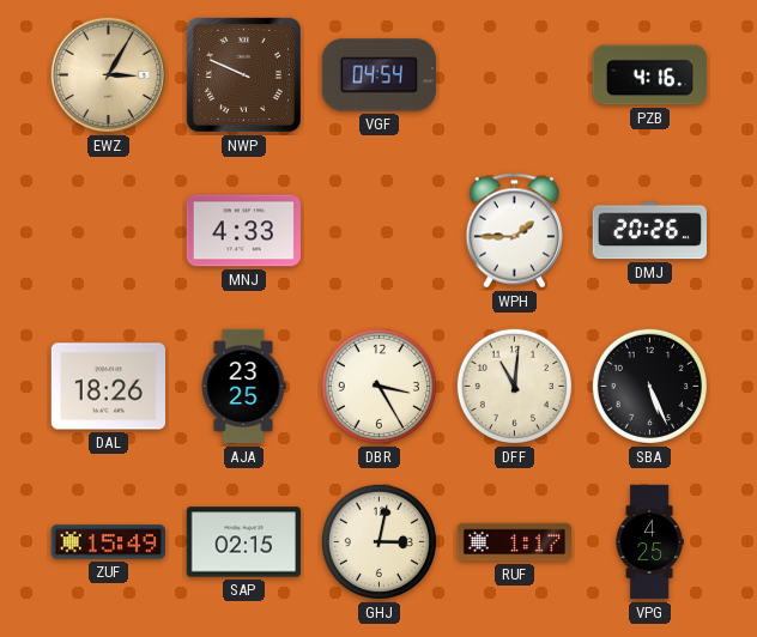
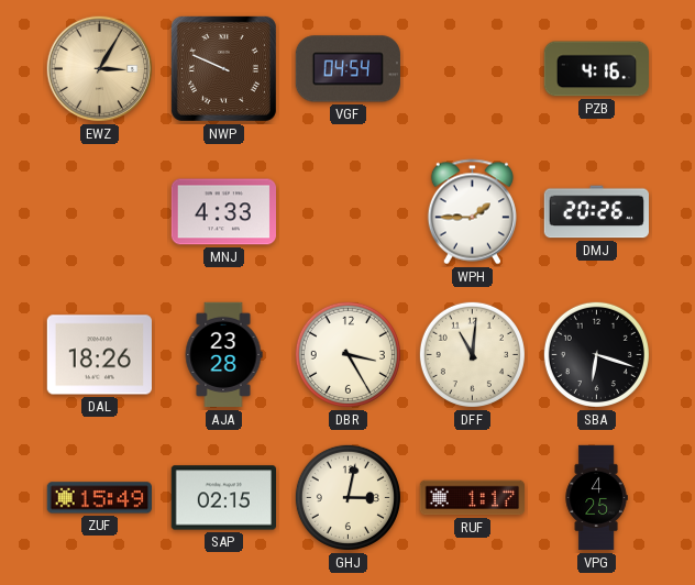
AJA: 23:25 -> 23:28
SBA: 5:26 -> 6:18
